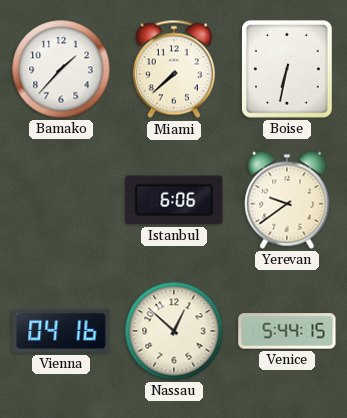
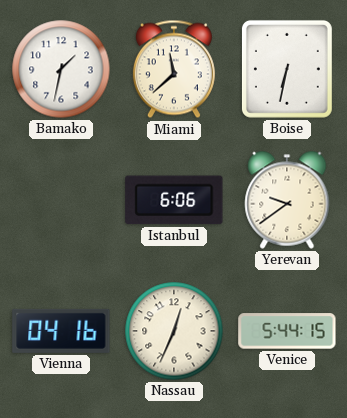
Bamako: 1:37 -> 1:32
Miami: 7:38 -> 11:38
Nassau: 12:52 -> 12:34
